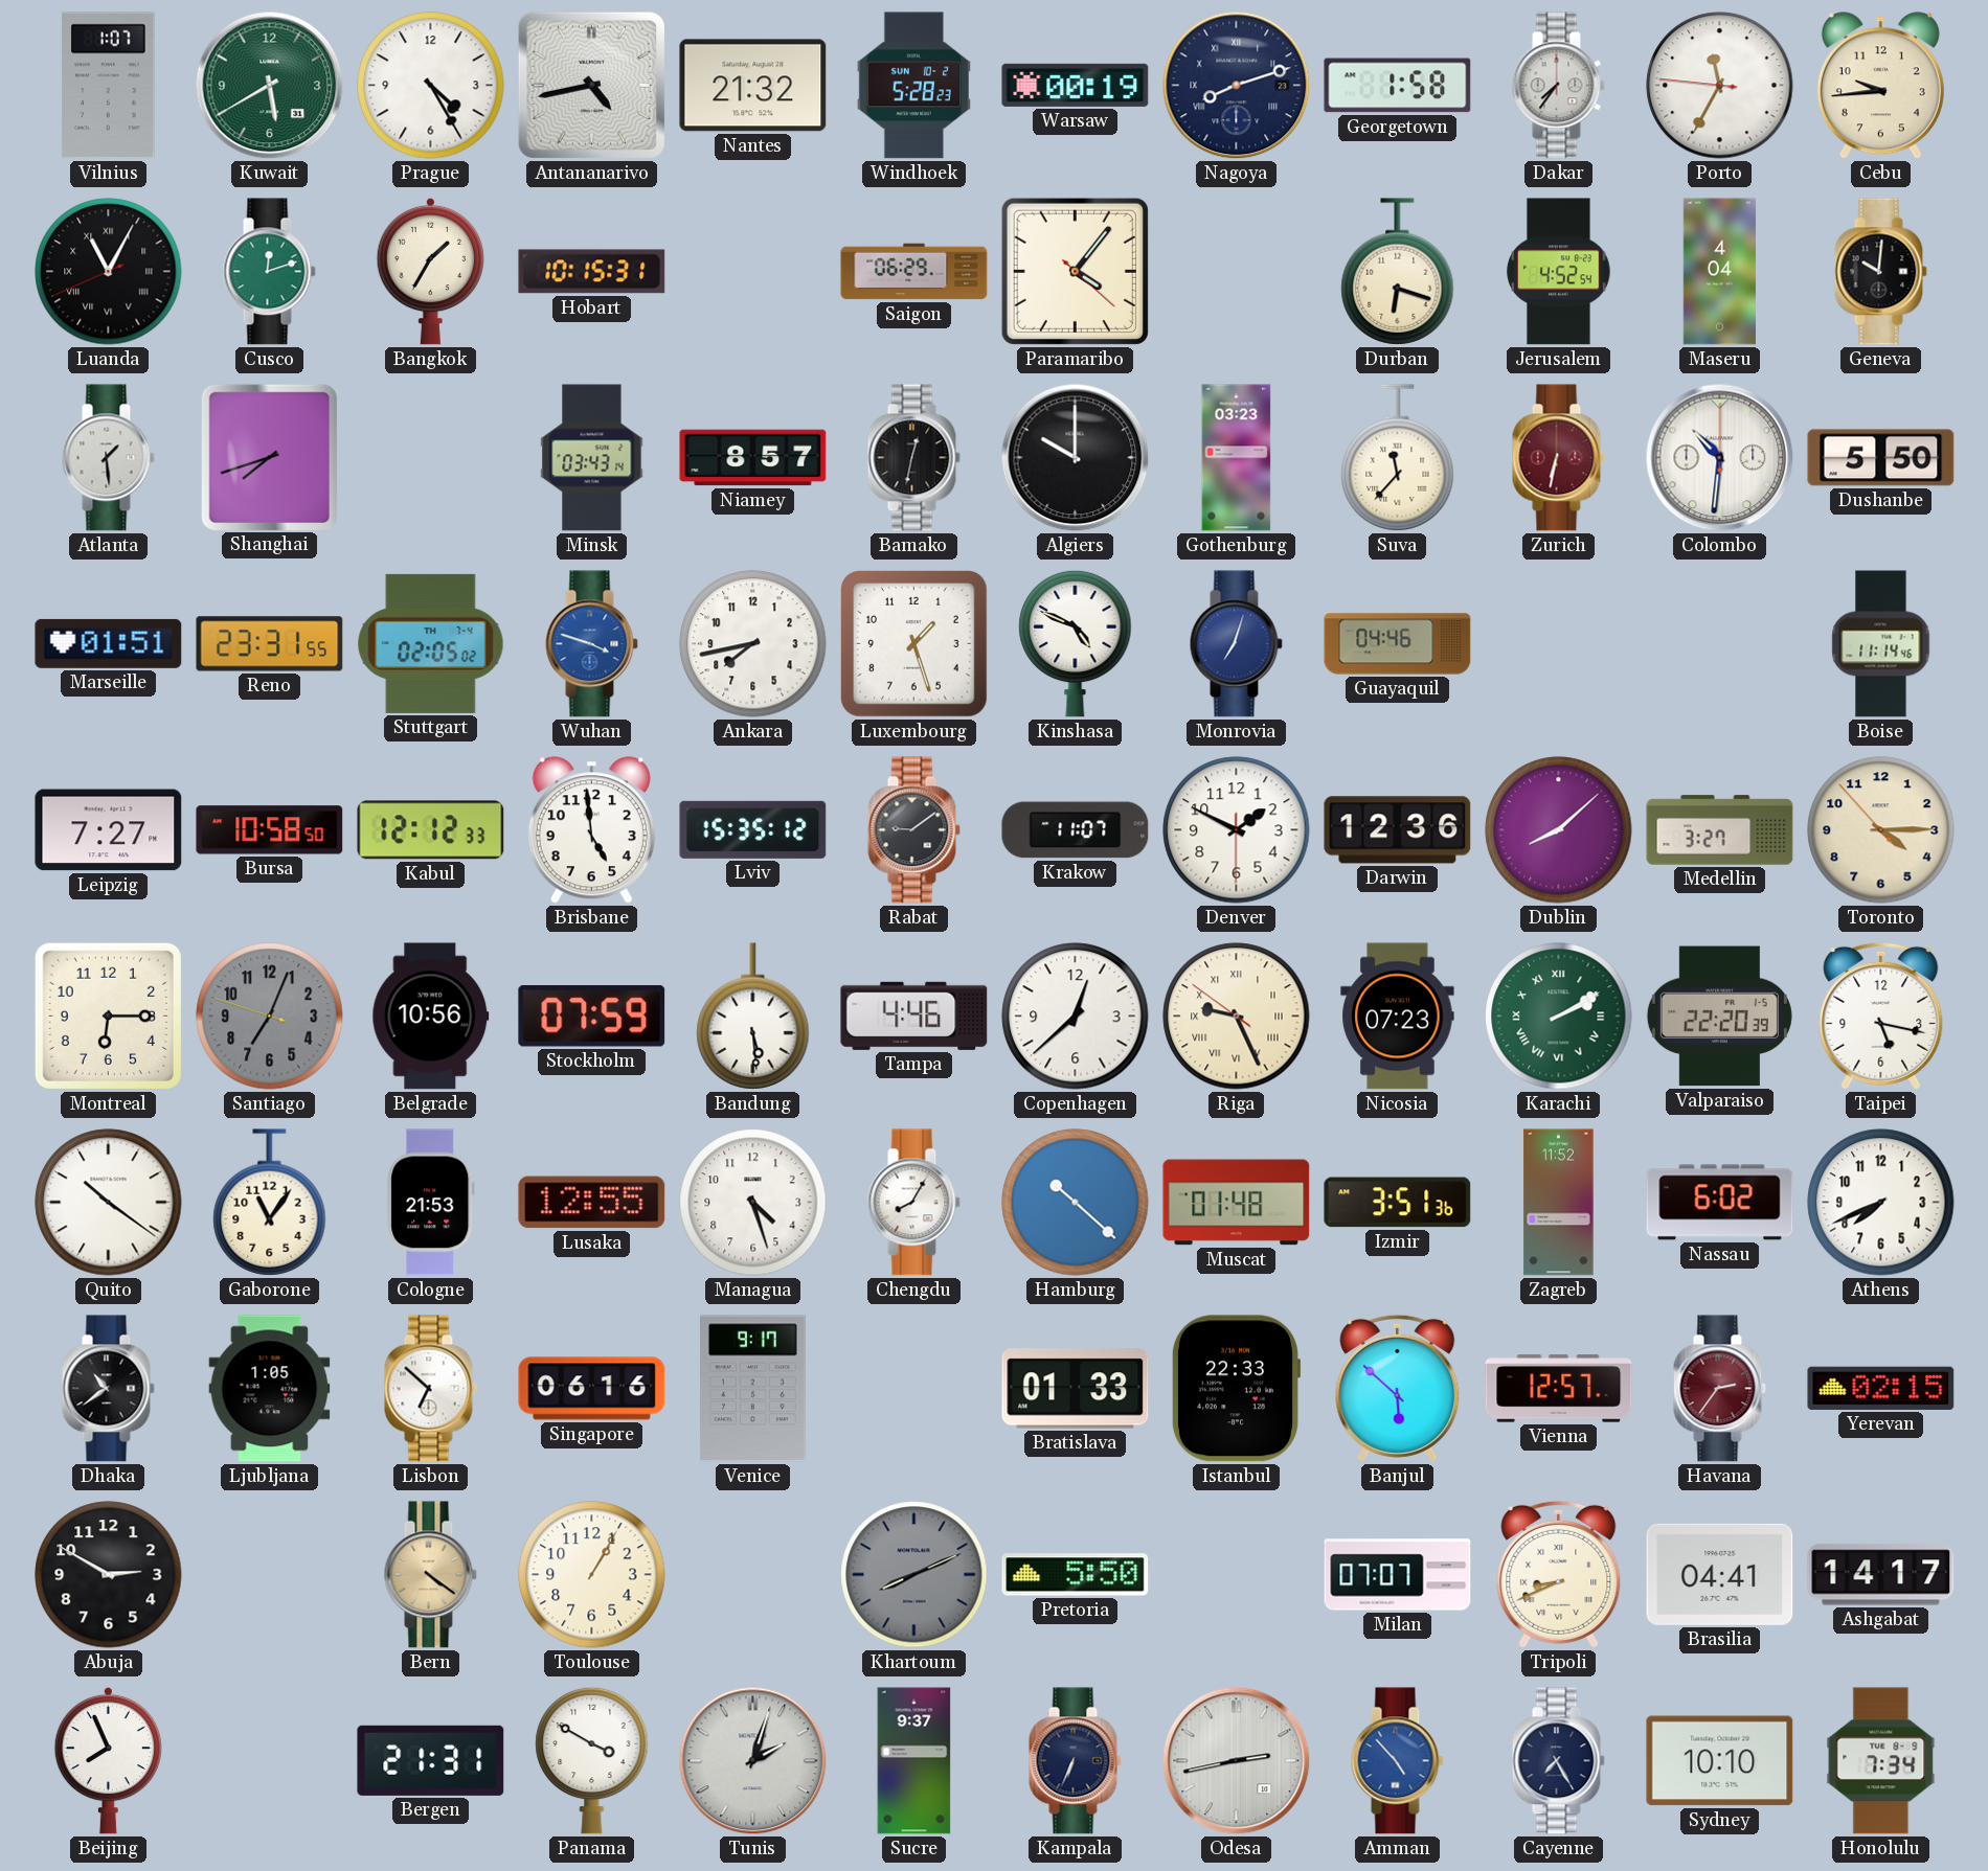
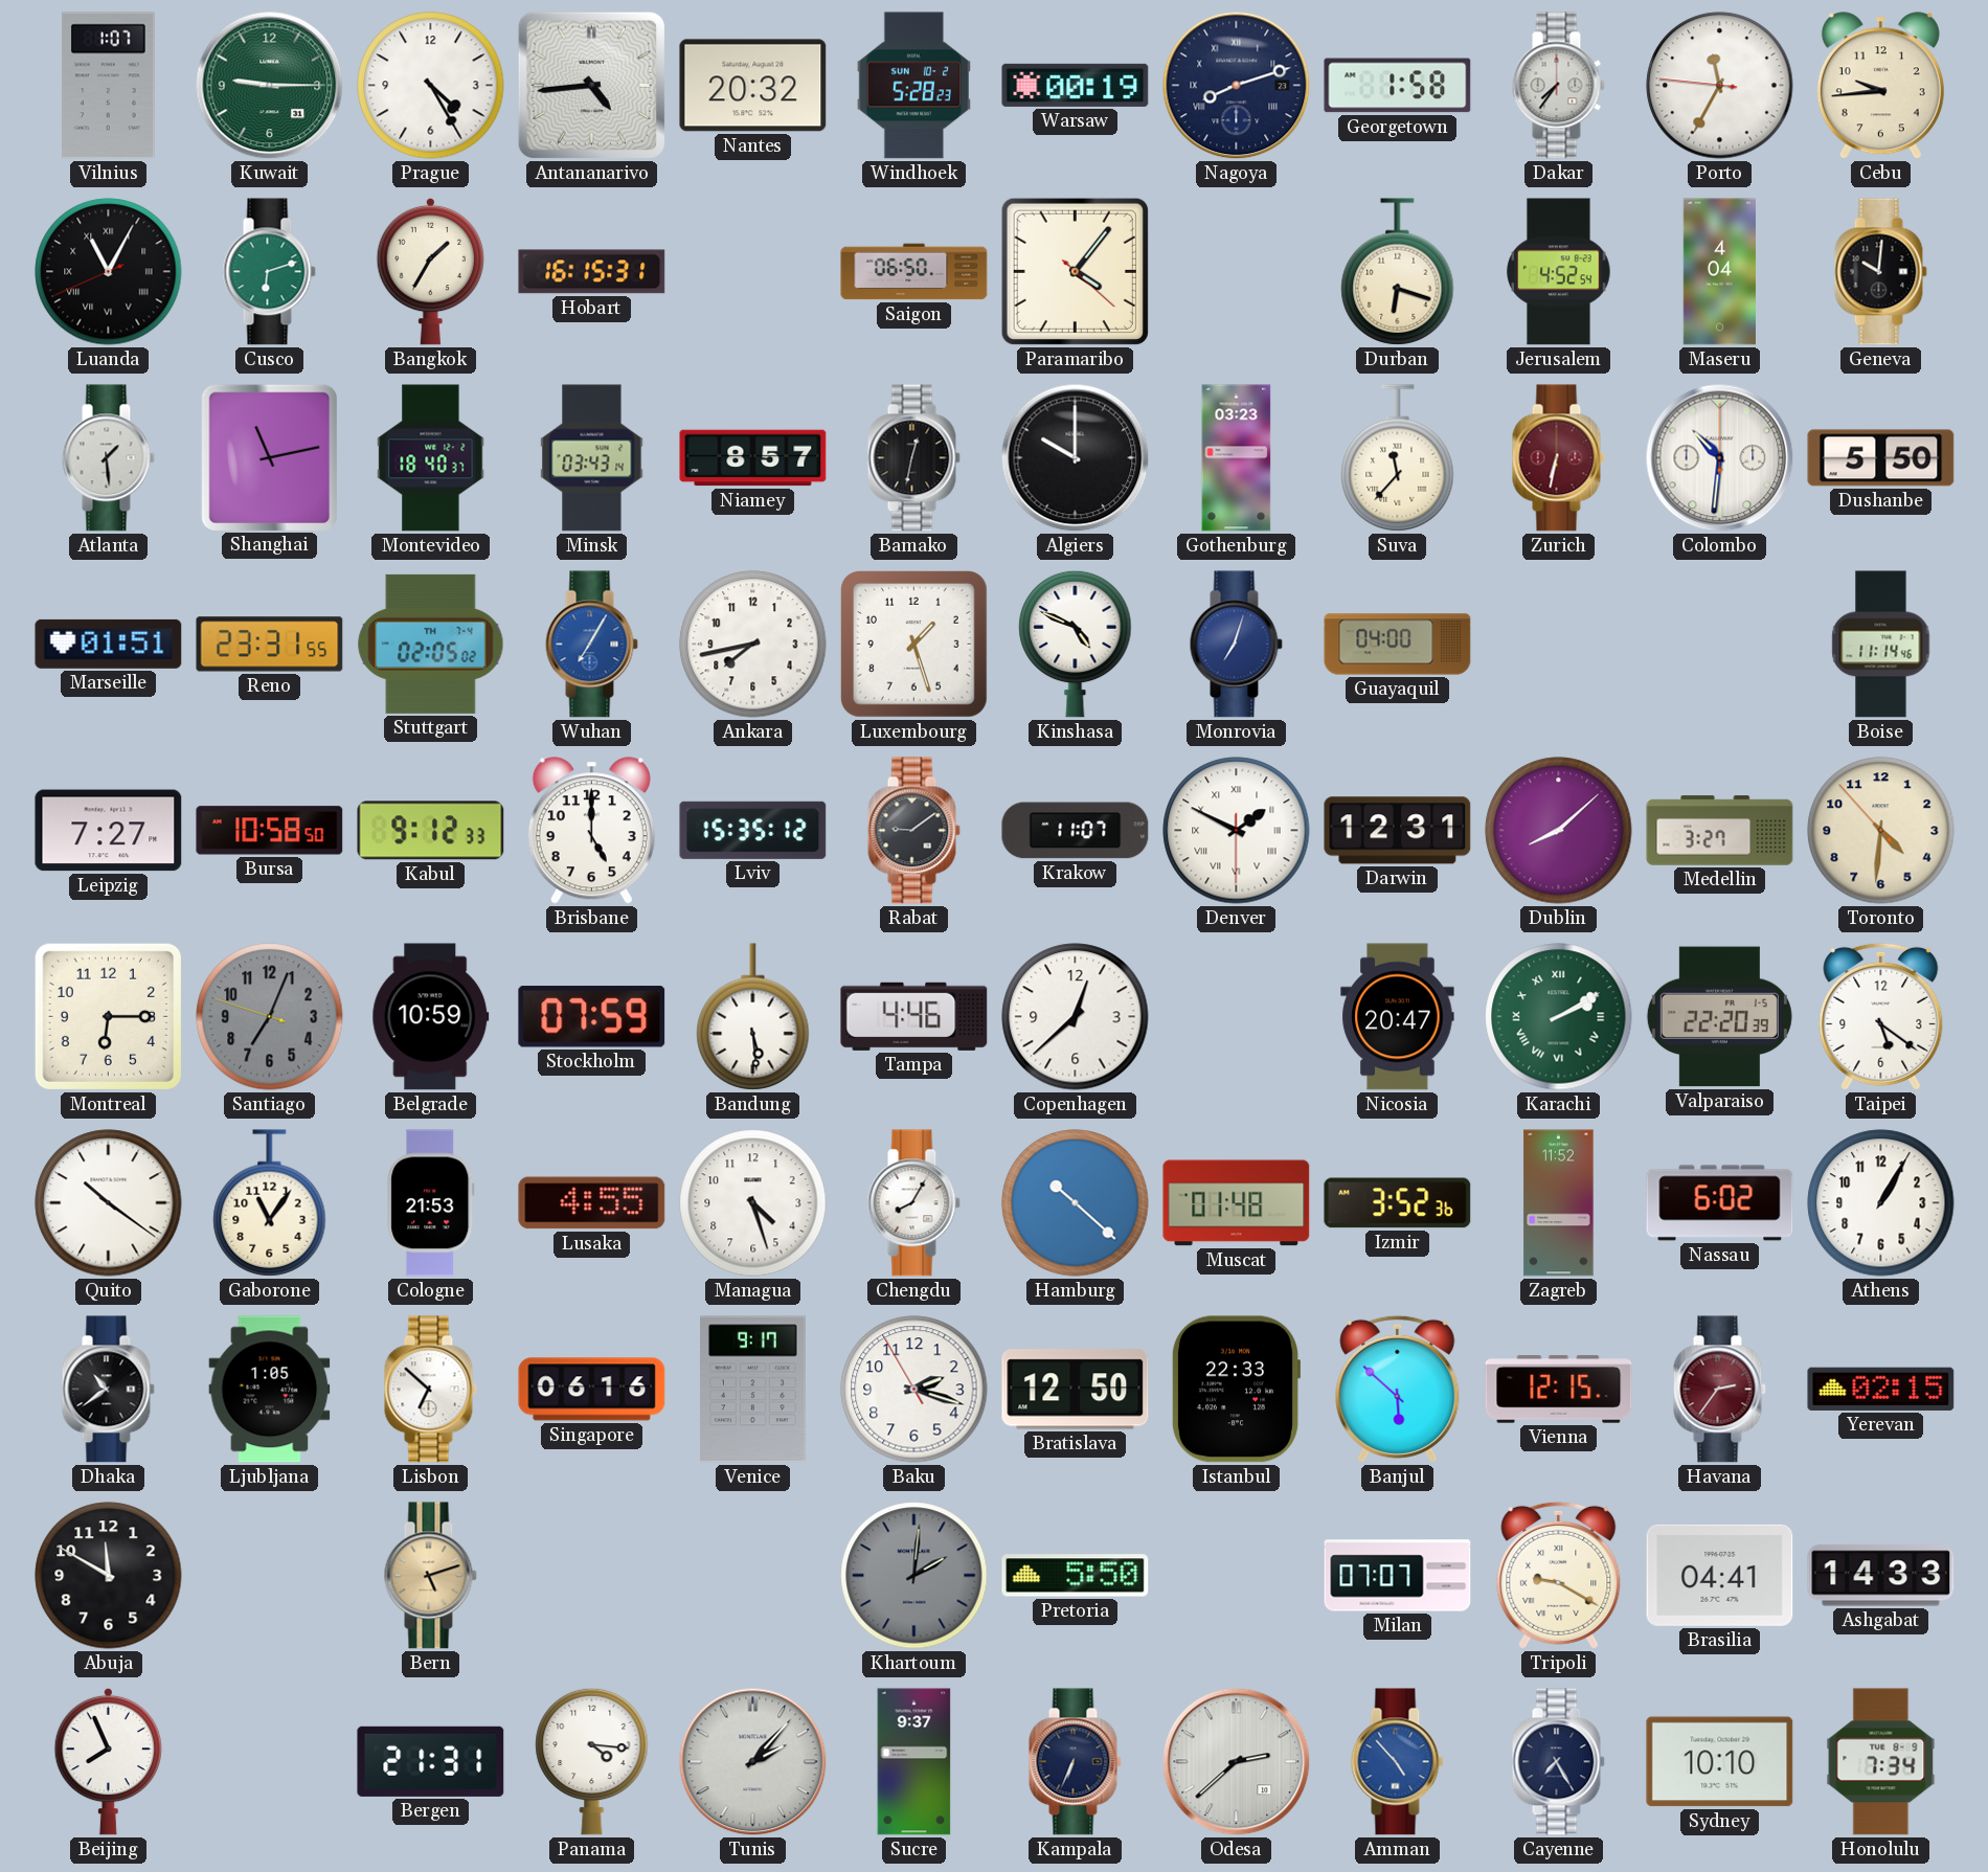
Kuwait: 5:40 -> 9:15
Antananarivo: 4:43 -> 4:44
Nantes: 21:32 -> 20:32
Cusco: 12:12 -> 6:12
Hobart: 10:15 -> 16:15
Saigon: 06:29 -> 06:50
Shanghai: 7:42 -> 11:13
Montevideo: none -> 18:40
Wuhan: 3:48 -> 7:05
Guayaquil: 04:46 -> 04:00
Kabul: 12:12 -> 9:12
Brisbane: 4:59 -> 5:00
Denver numerals: Arabic -> Roman
Darwin: 12:36 -> 12:31
Toronto: 4:14 -> 4:30
Belgrade: 10:56 -> 10:59
Riga: 9:25 -> none
Nicosia: 07:23 -> 20:47
Taipei: 5:17 -> 5:21
Lusaka: 12:55 -> 4:55
Izmir: 3:51 -> 3:52
Athens: 7:41 -> 1:05
Baku: none -> 2:17
Bratislava: 01:33 -> 12:50
Vienna: 12:57 -> 12:15
Abuja: 2:50 -> 11:50
Bern: 4:21 -> 5:12
Toulouse: 1:05 -> none
Khartoum: 8:11 -> 2:01
Tripoli: 8:41 -> 9:20
Ashgabat: 14:17 -> 14:33
Panama: 3:50 -> 4:16
Tunis: 2:03 -> 2:07
Odesa: 2:43 -> 2:38
